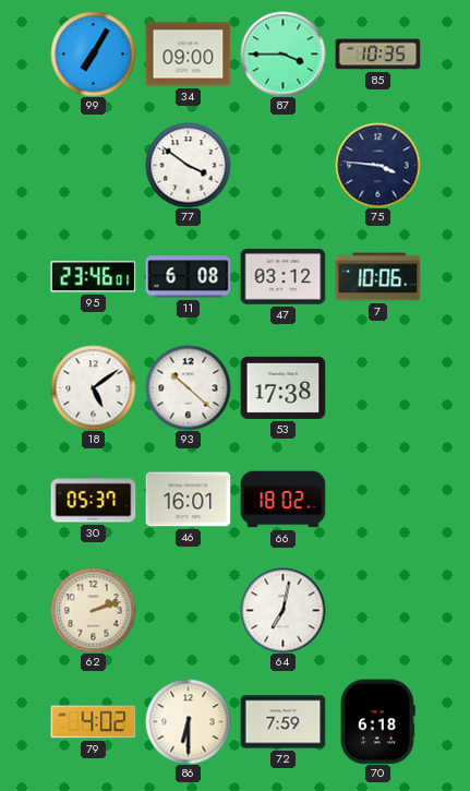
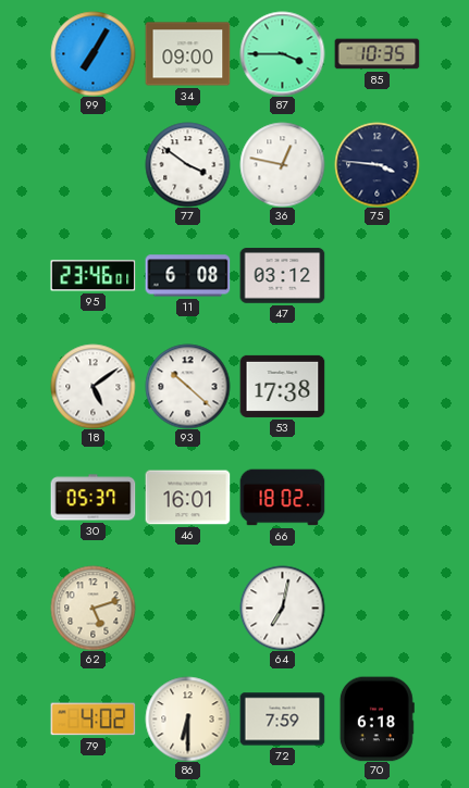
36: none -> 12:47
7: 10:06 -> none
62: 2:12 -> 5:12
